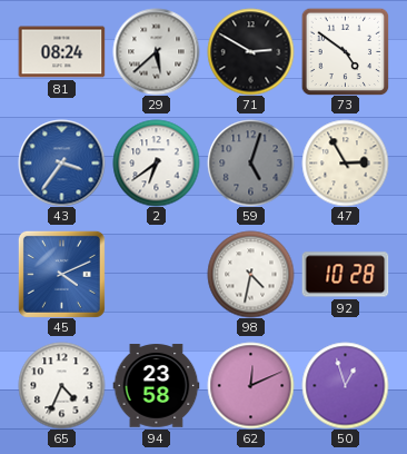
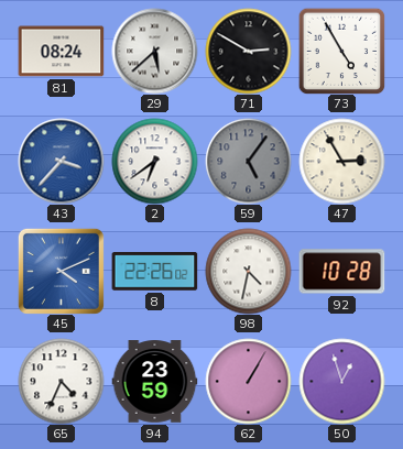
73: 4:51 -> 4:55
43: 3:36 -> 3:37
59: 5:03 -> 5:06
8: none -> 22:26
94: 23:58 -> 23:59
62: 12:11 -> 1:05
